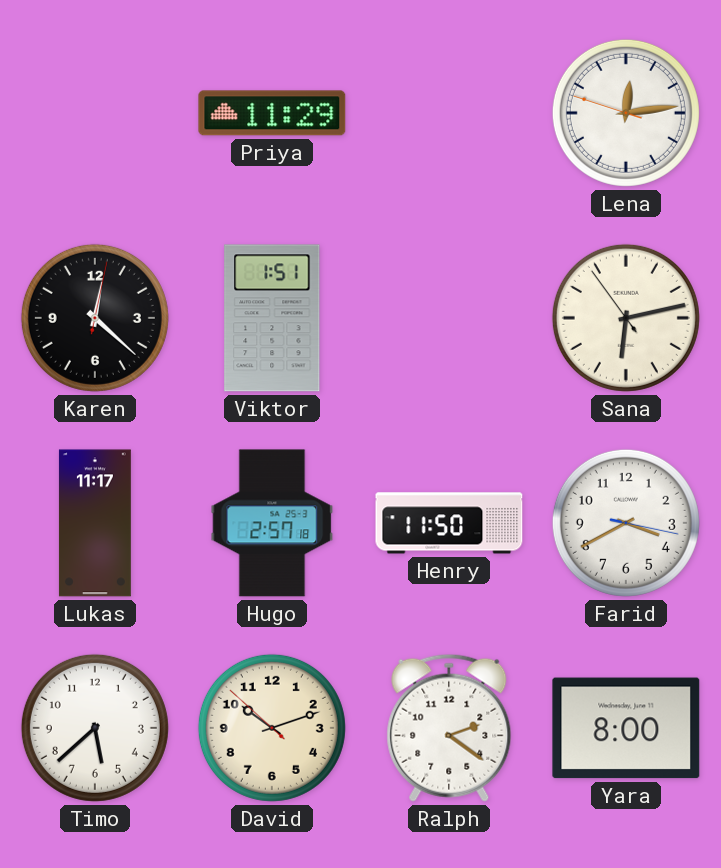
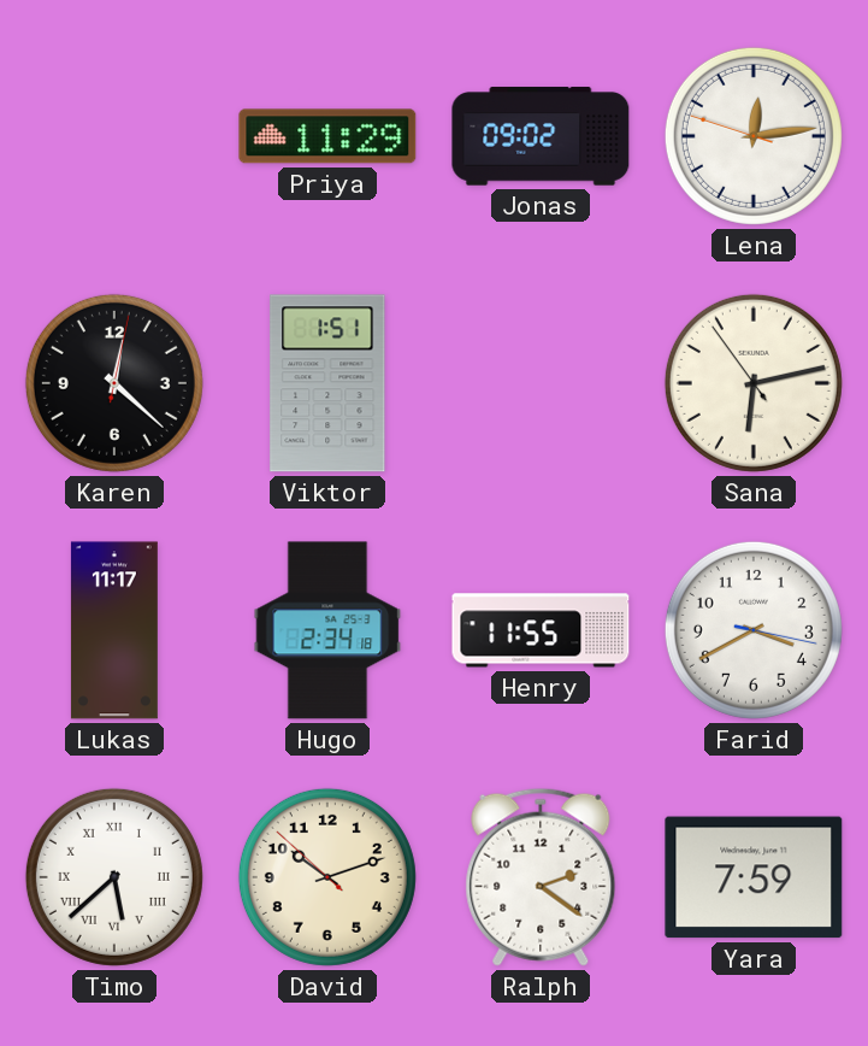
Jonas: none -> 09:02
Hugo: 2:57 -> 2:34
Henry: 11:50 -> 11:55
Timo numerals: Arabic -> Roman
Yara: 8:00 -> 7:59
